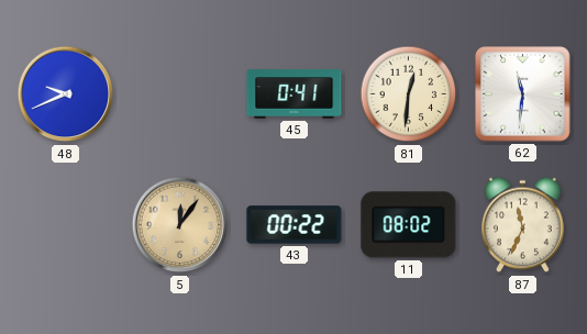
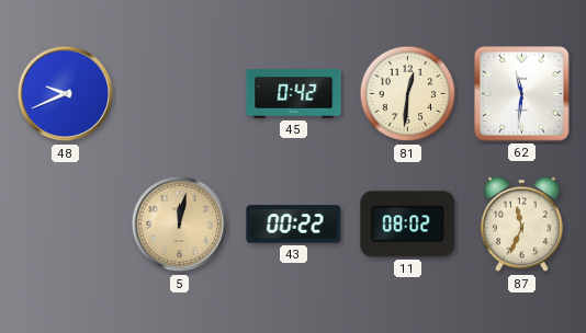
45: 0:41 -> 0:42
5: 12:06 -> 12:02
